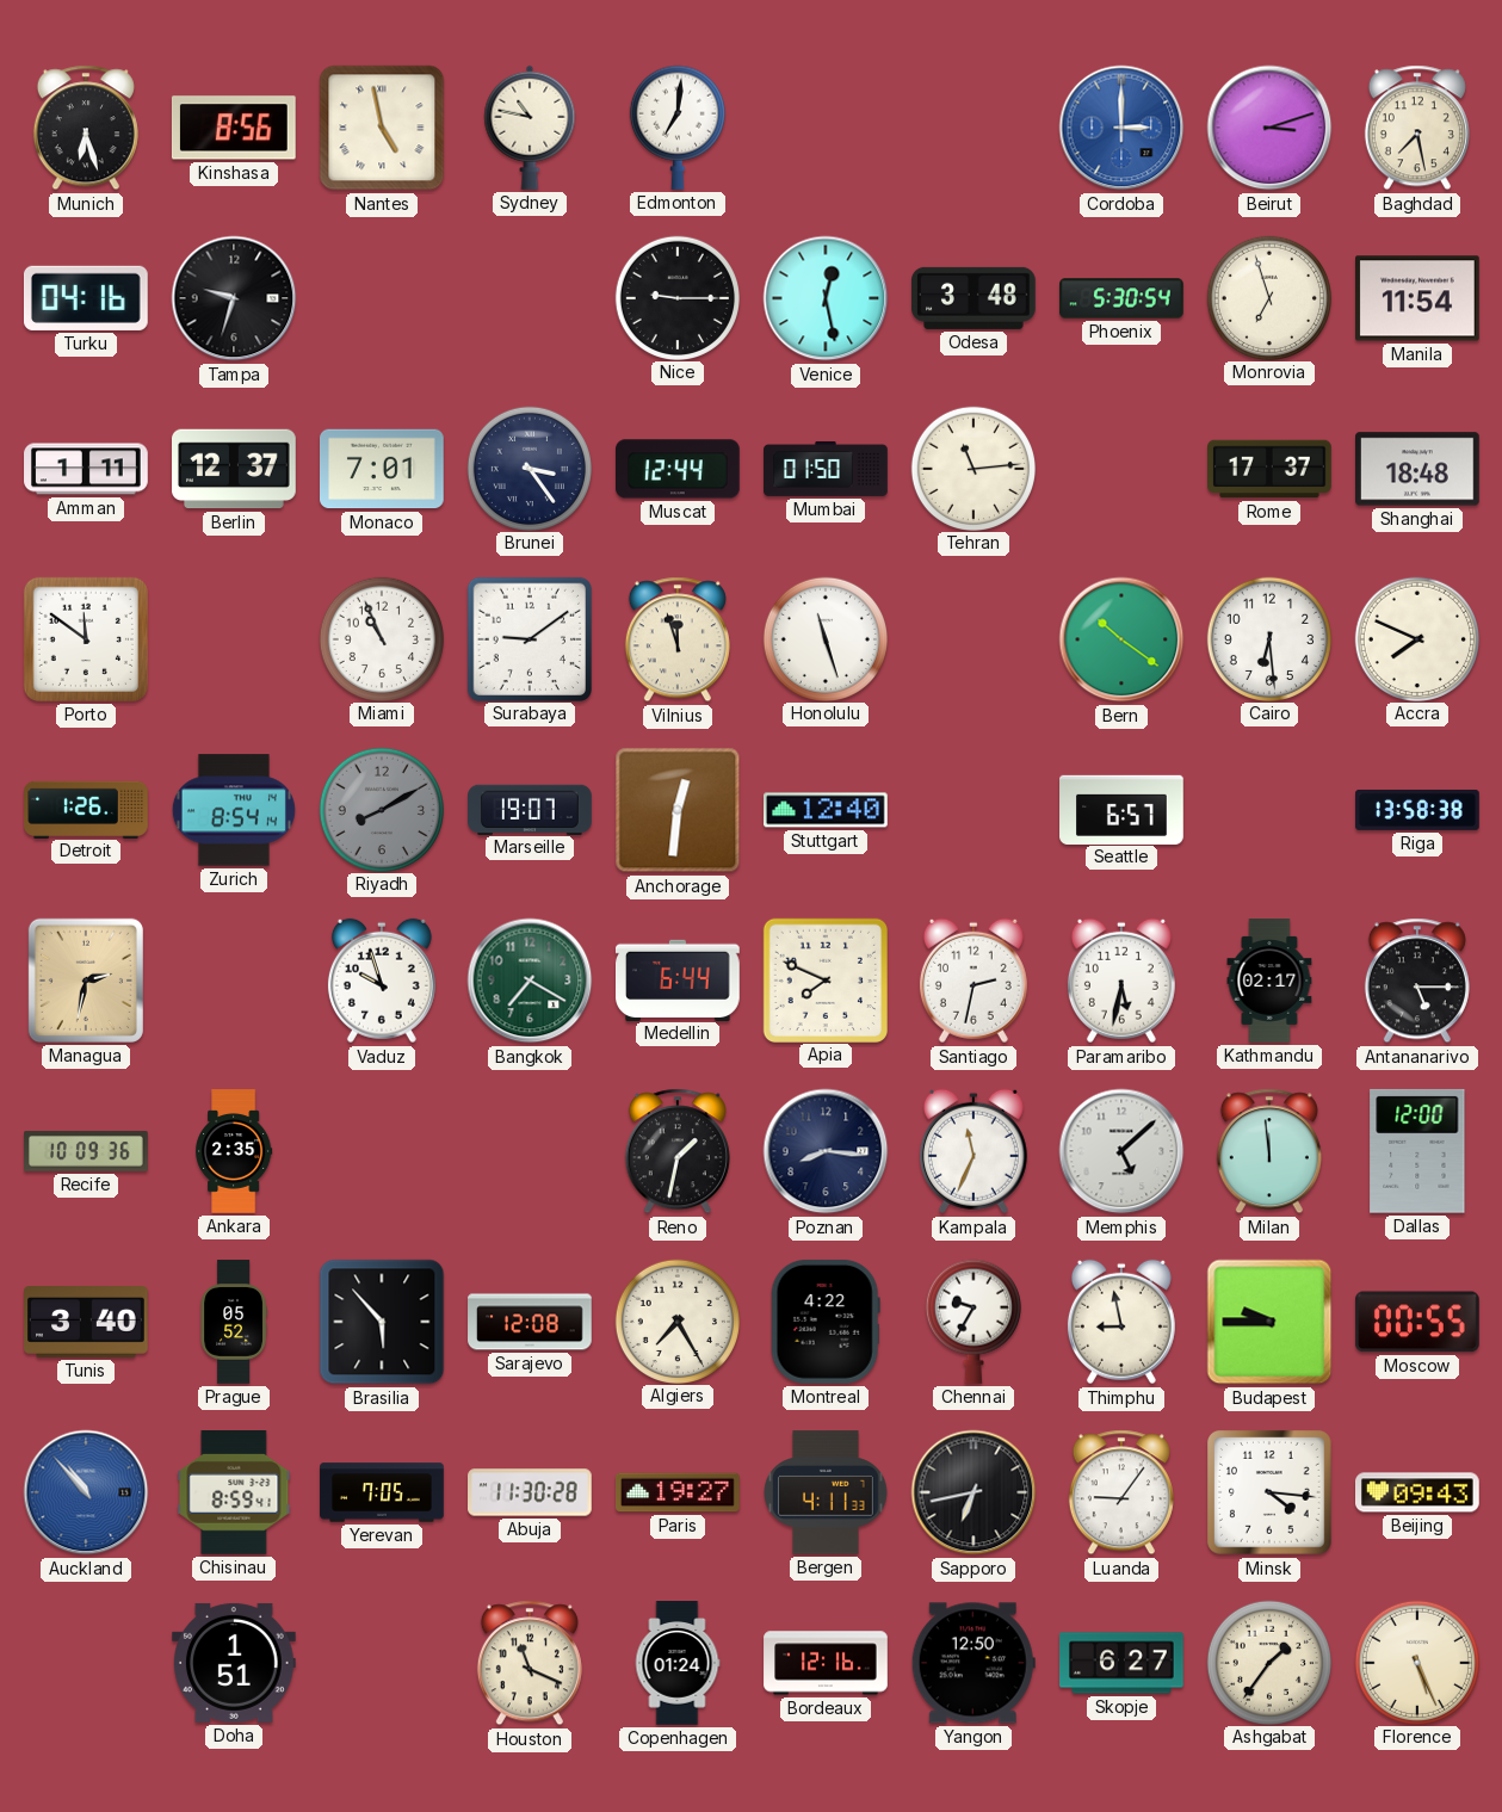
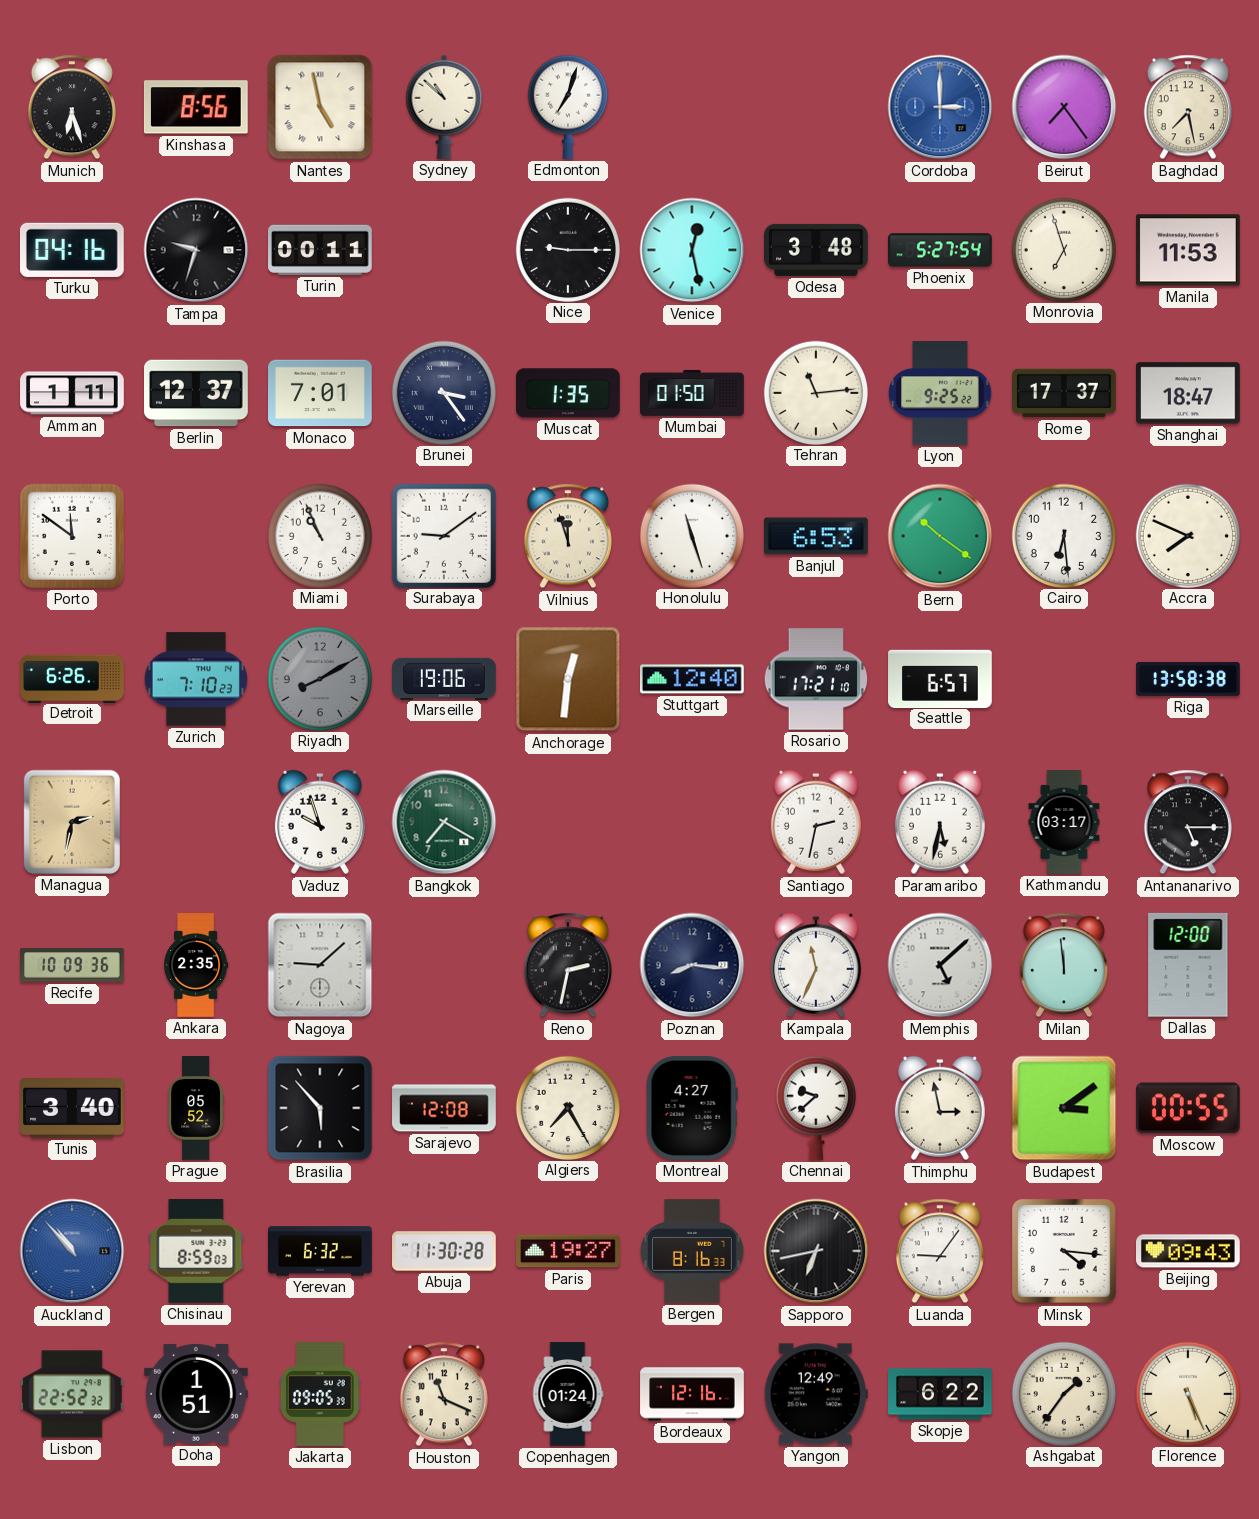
Sydney: 10:47 -> 10:52
Edmonton: 7:01 -> 7:03
Beirut: 3:12 -> 7:24
Turin: none -> 00:11
Phoenix: 5:30 -> 5:27
Manila: 11:54 -> 11:53
Muscat: 12:44 -> 1:35
Lyon: none -> 9:25
Shanghai: 18:48 -> 18:47
Banjul: none -> 6:53
Detroit: 1:26 -> 6:26
Zurich: 8:54 -> 7:10
Marseille: 19:07 -> 19:06
Rosario: none -> 17:21
Medellin: 6:44 -> none
Apia: 7:49 -> none
Kathmandu: 02:17 -> 03:17
Nagoya: none -> 9:08
Reno: 1:32 -> 2:32
Montreal: 4:22 -> 4:27
Chennai: 9:35 -> 9:38
Thimphu: 8:58 -> 2:58
Budapest: 9:45 -> 3:09
Chisinau: 8:59:41 -> 8:59:03
Yerevan: 7:05 -> 6:32
Bergen: 4:11 -> 8:16
Lisbon: none -> 22:52
Jakarta: none -> 09:05
Yangon: 12:50 -> 12:49
Skopje: 6:27 -> 6:22
